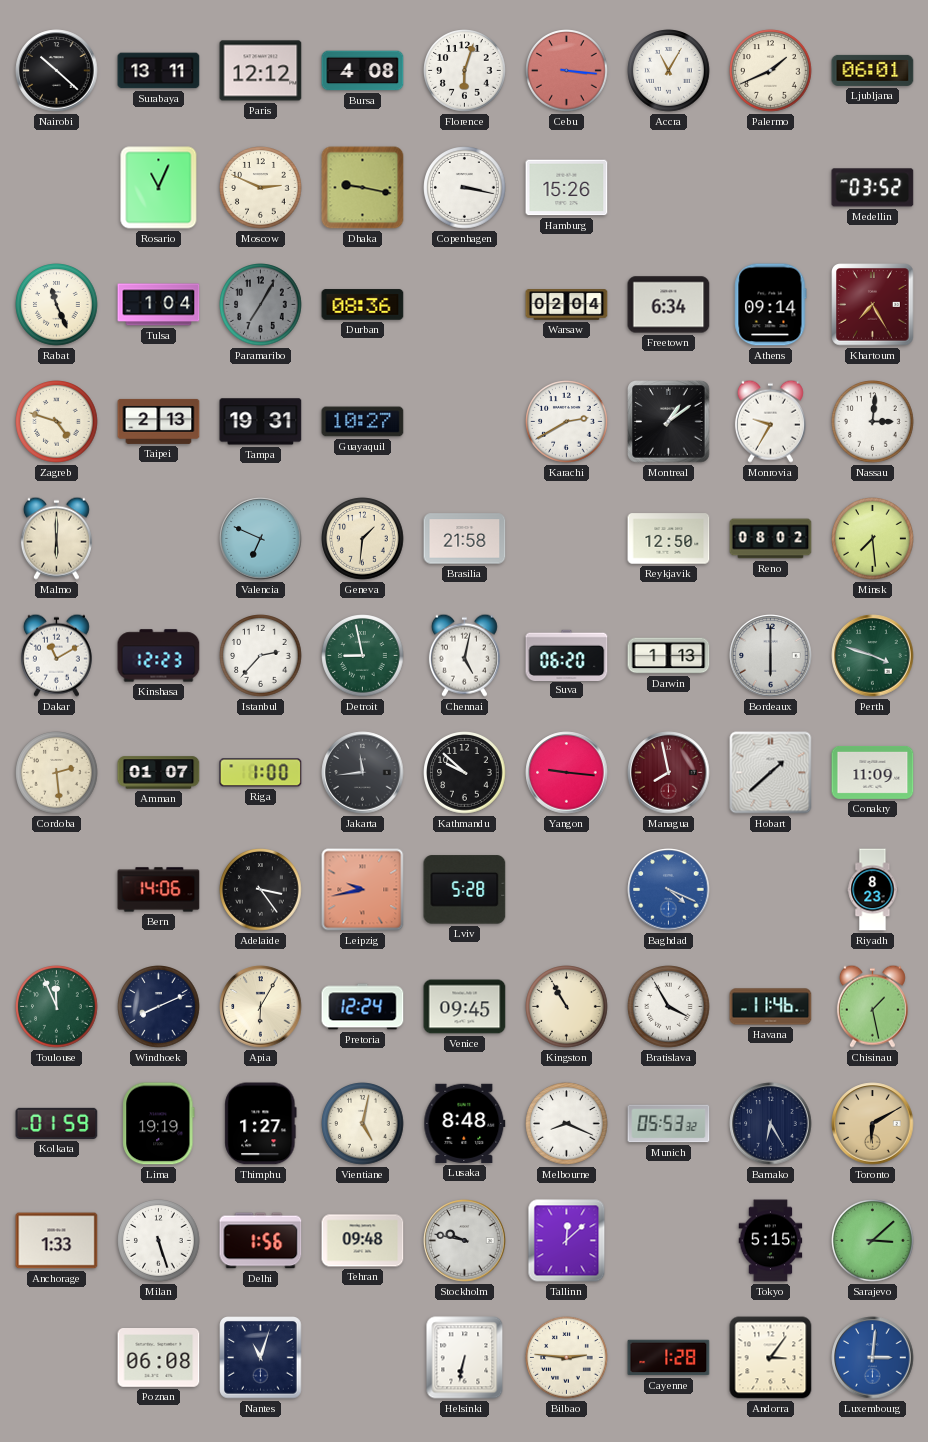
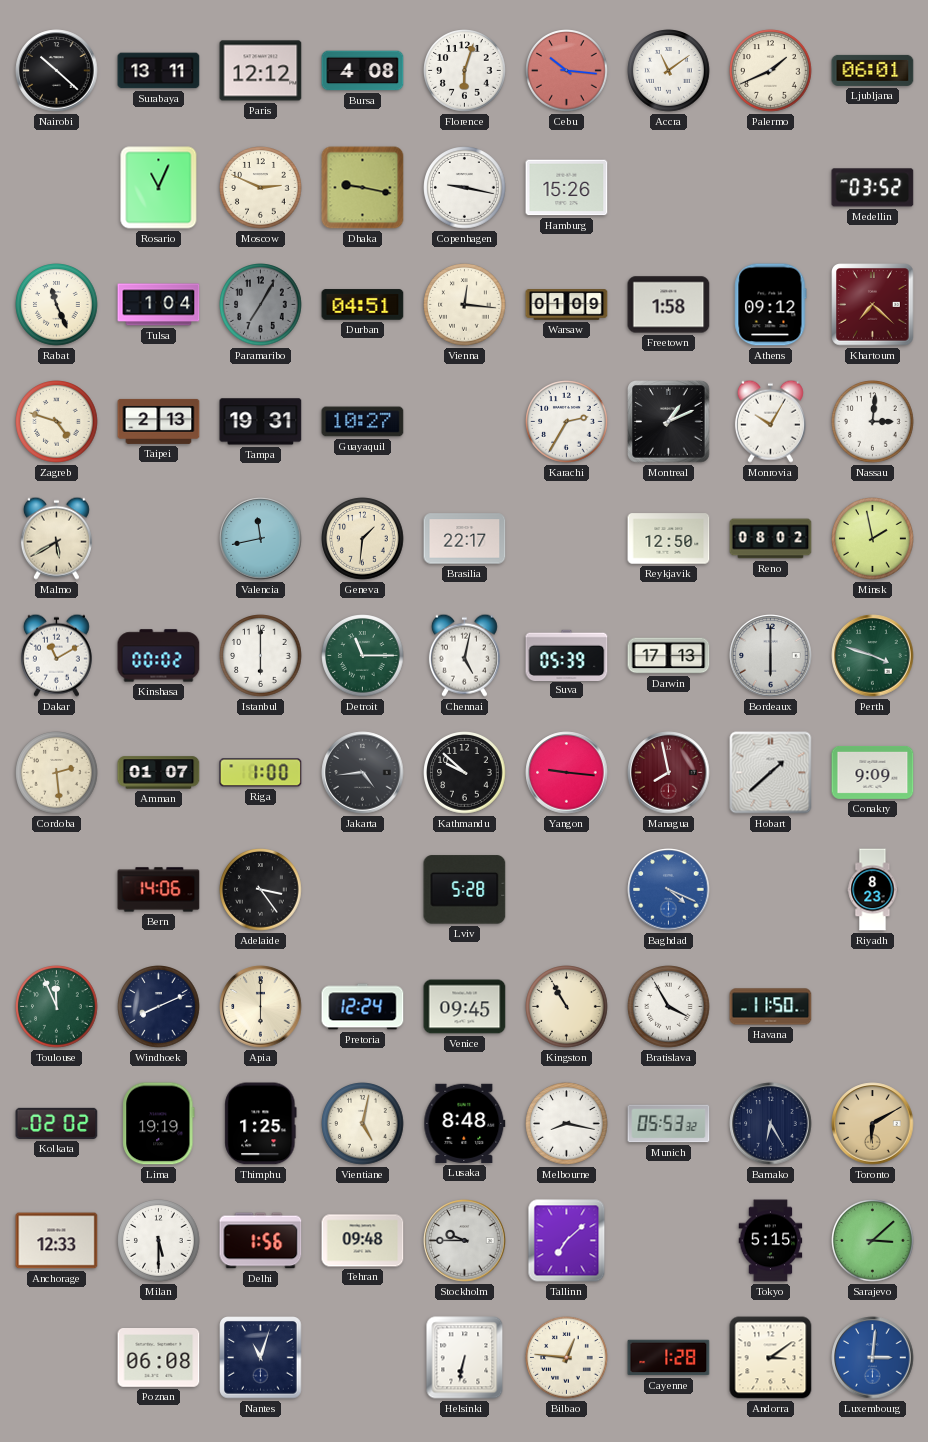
Cebu: 3:16 -> 10:16
Accra: 11:05 -> 11:09
Copenhagen: 3:17 -> 9:17
Durban: 08:36 -> 04:51
Vienna: none -> 12:16
Warsaw: 02:04 -> 01:09
Freetown: 6:34 -> 1:58
Athens: 09:14 -> 09:12
Khartoum: 7:25 -> 7:22
Karachi: 2:40 -> 2:35
Montreal: 1:09 -> 1:11
Monrovia: 9:35 -> 10:05
Malmo: 6:00 -> 5:40
Valencia: 6:49 -> 11:43
Brasilia: 21:58 -> 22:17
Minsk: 7:29 -> 1:58
Kinshasa: 12:23 -> 00:02
Istanbul: 2:37 -> 6:00
Detroit: 8:58 -> 11:15
Suva: 06:20 -> 05:39
Darwin: 1:13 -> 17:13
Jakarta: 11:44 -> 4:44
Conakry: 11:09 -> 9:09
Leipzig: 9:43 -> none
Apia: 6:05 -> 6:00
Havana: 11:46 -> 11:50
Chisinau: 1:28 -> none
Kolkata: 01:59 -> 02:02
Thimphu: 1:27 -> 1:25
Melbourne: 8:19 -> 8:17
Anchorage: 1:33 -> 12:33
Milan: 5:27 -> 5:30
Stockholm: 9:47 -> 9:45
Tallinn: 12:08 -> 7:08
Bilbao: 2:46 -> 12:46
Andorra: 3:06 -> 3:09
